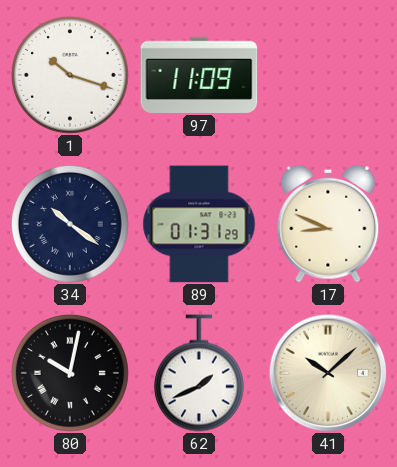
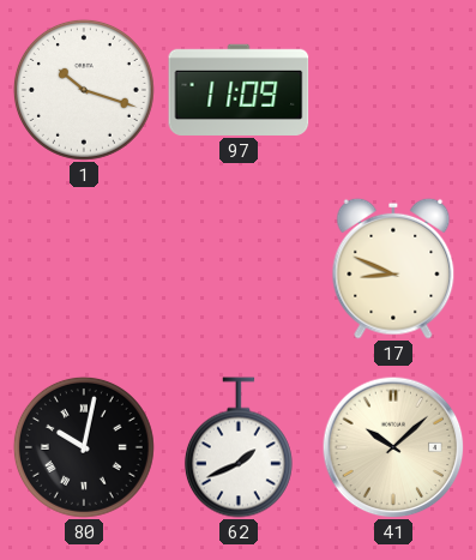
34: 10:21 -> none
89: 01:31 -> none
